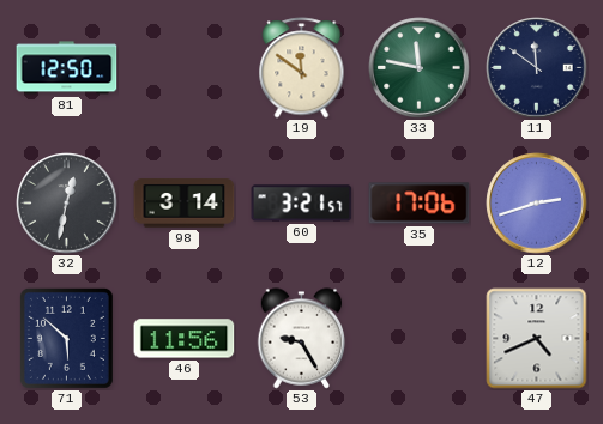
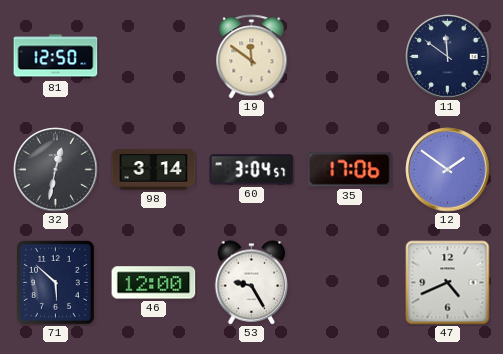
33: 11:47 -> none
60: 3:21 -> 3:04
12: 2:42 -> 1:51
46: 11:56 -> 12:00
